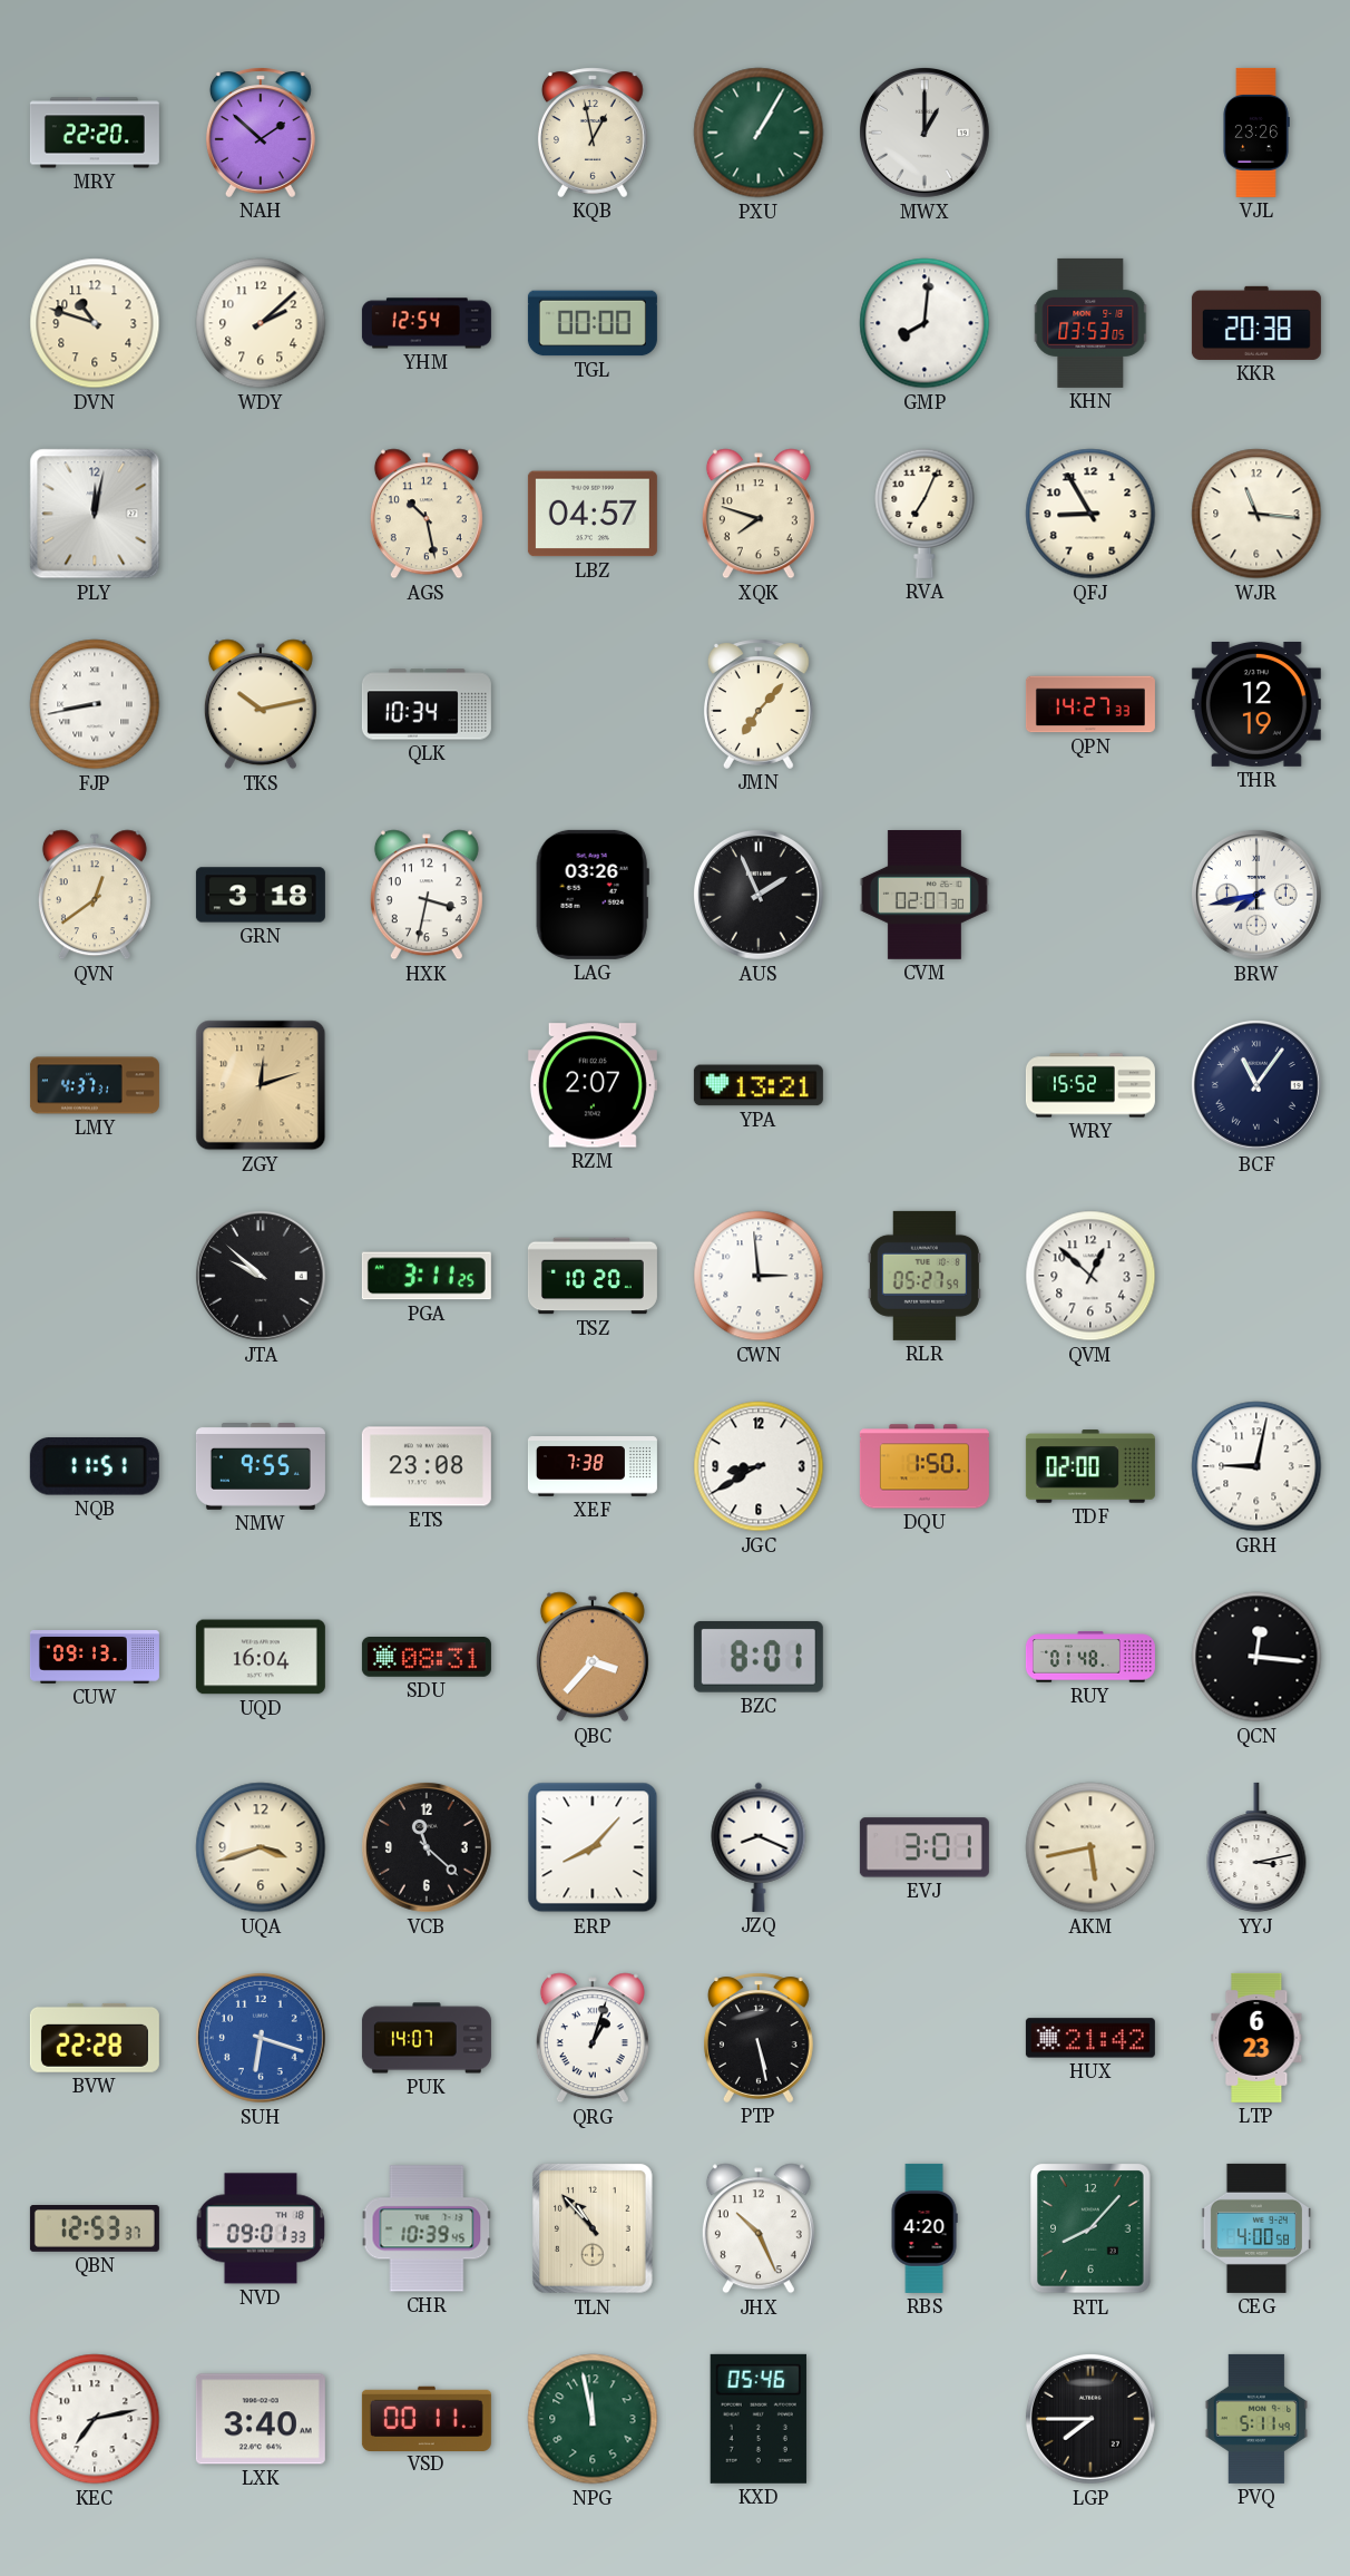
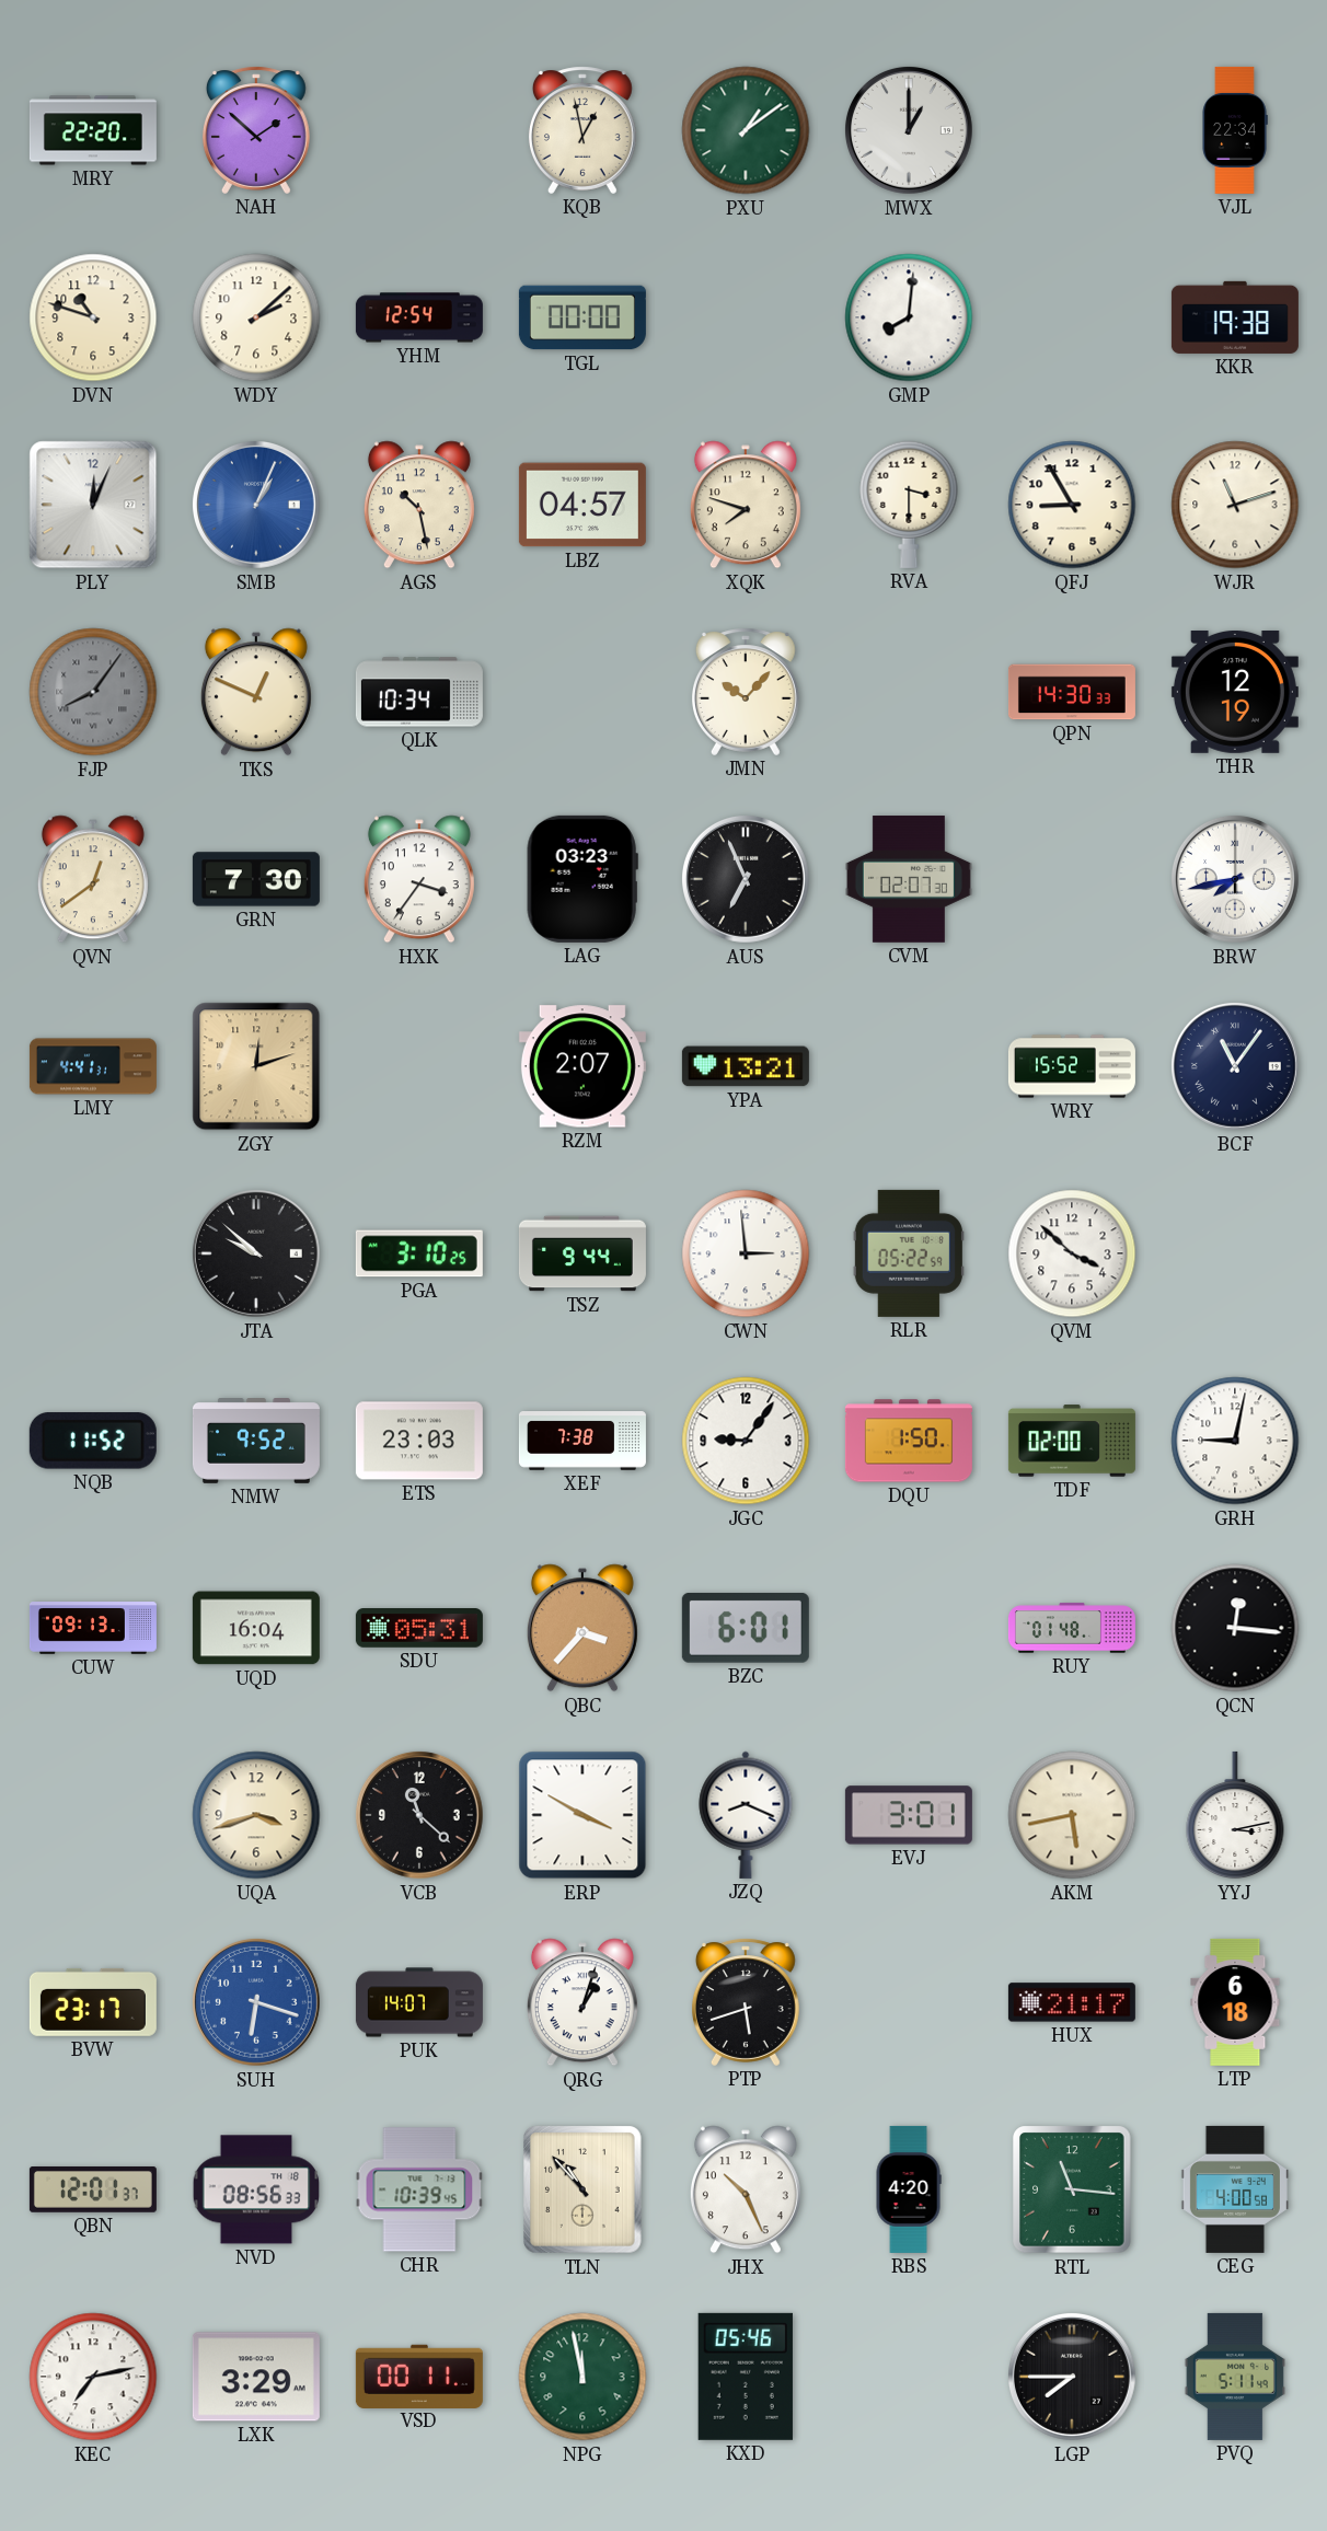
PXU: 1:05 -> 1:09
VJL: 23:26 -> 22:34
KHN: 03:53 -> none
KKR: 20:38 -> 19:38
PLY: 12:02 -> 12:04
SMB: none -> 1:04
RVA: 7:04 -> 3:30
WJR: 11:16 -> 11:12
FJP: 8:43 -> 8:06
FJP dial: white -> grey
TKS: 10:13 -> 12:49
JMN: 7:07 -> 10:07
QPN: 14:27 -> 14:30
GRN: 3:18 -> 7:30
HXK: 3:32 -> 3:36
LAG: 03:26 -> 03:23
AUS: 1:56 -> 6:56
LMY: 4:37 -> 4:41
PGA: 3:11 -> 3:10
TSZ: 10:20 -> 9:44
RLR: 05:27 -> 05:22
QVM: 12:52 -> 3:52
NQB: 11:51 -> 11:52
NMW: 9:55 -> 9:52
ETS: 23:08 -> 23:03
JGC: 8:40 -> 9:06
SDU: 08:31 -> 05:31
BZC: 8:01 -> 6:01
ERP: 8:07 -> 3:50
BVW: 22:28 -> 23:17
PTP: 5:28 -> 5:42
HUX: 21:42 -> 21:17
LTP: 6:23 -> 6:18
QBN: 12:53 -> 12:01
NVD: 09:01 -> 08:56
RTL: 8:07 -> 11:16
LXK: 3:40 -> 3:29
